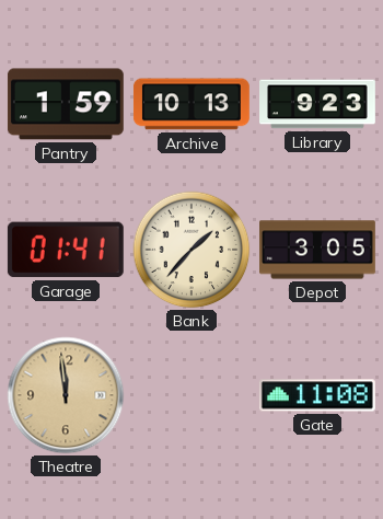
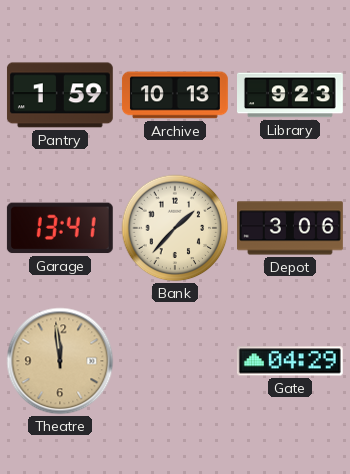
Garage: 01:41 -> 13:41
Depot: 3:05 -> 3:06
Gate: 11:08 -> 04:29
